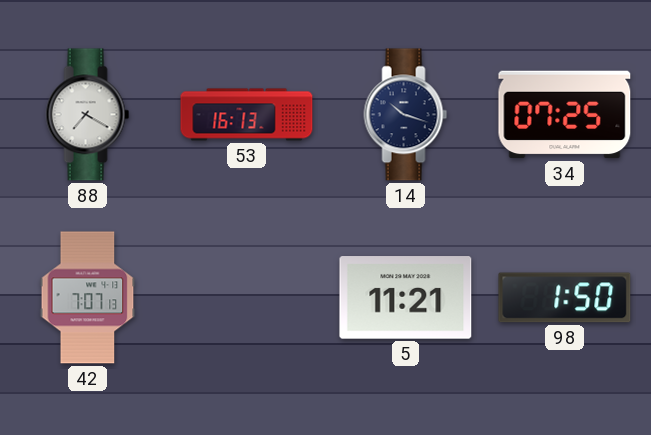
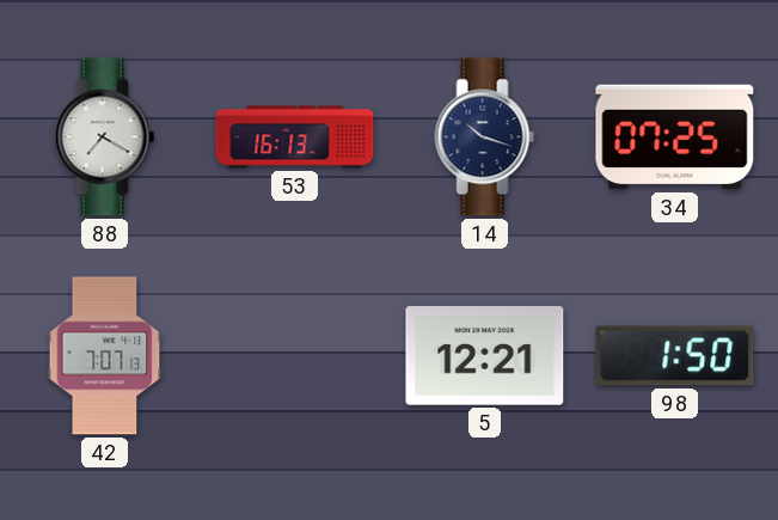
5: 11:21 -> 12:21
